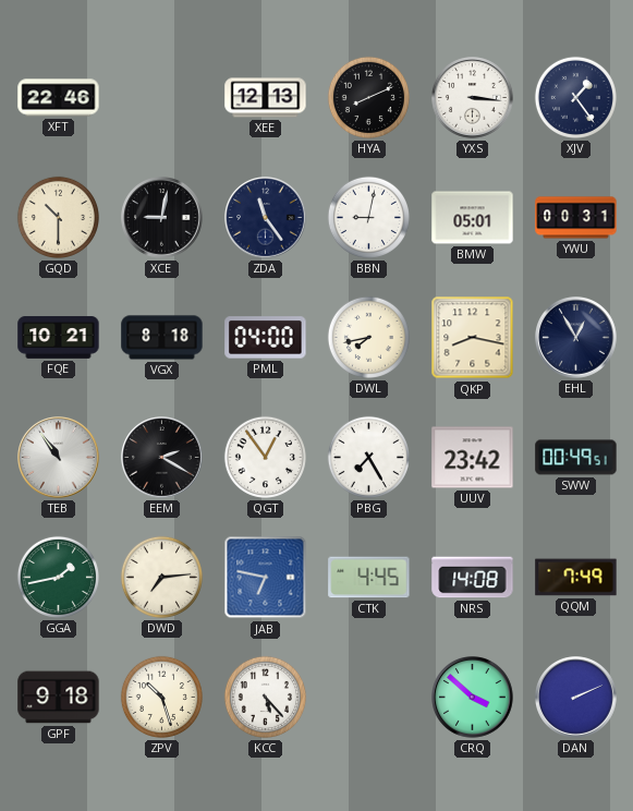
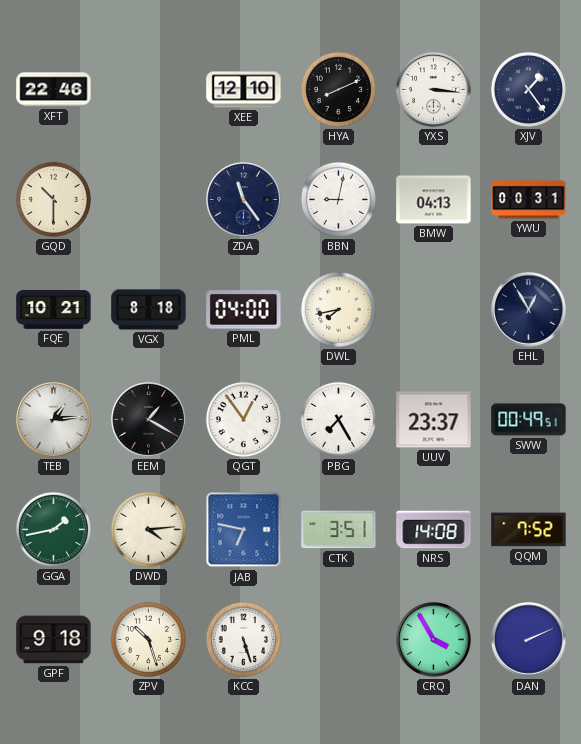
XEE: 12:13 -> 12:10
XCE: 9:02 -> none
BMW: 05:01 -> 04:13
QKP: 8:17 -> none
TEB: 10:54 -> 1:14
EEM: 2:20 -> 1:20
UUV: 23:42 -> 23:37
DWD: 7:14 -> 4:14
CTK: 4:45 -> 3:51
QQM: 7:49 -> 7:52
KCC: 5:23 -> 5:27
CRQ: 3:52 -> 3:55
